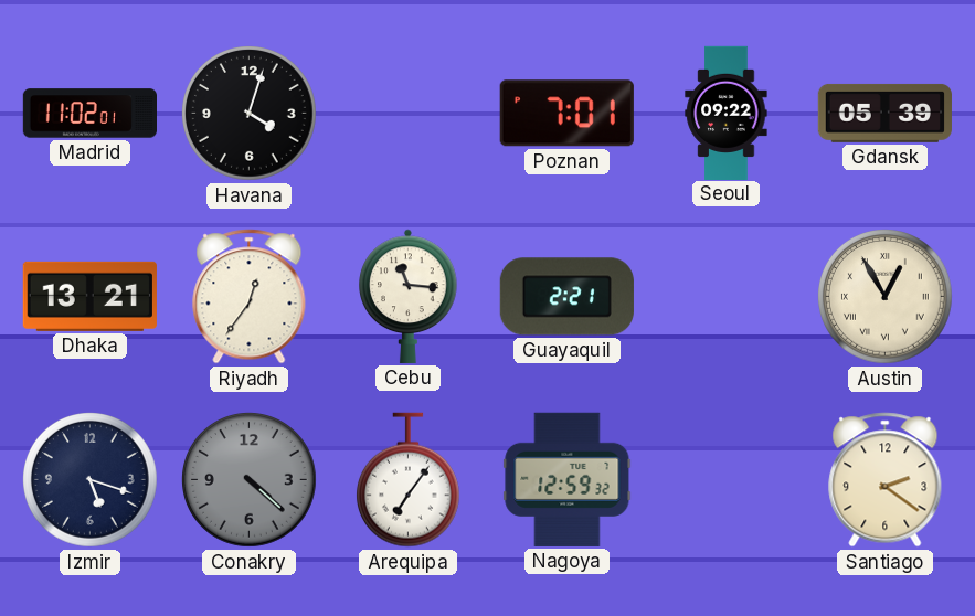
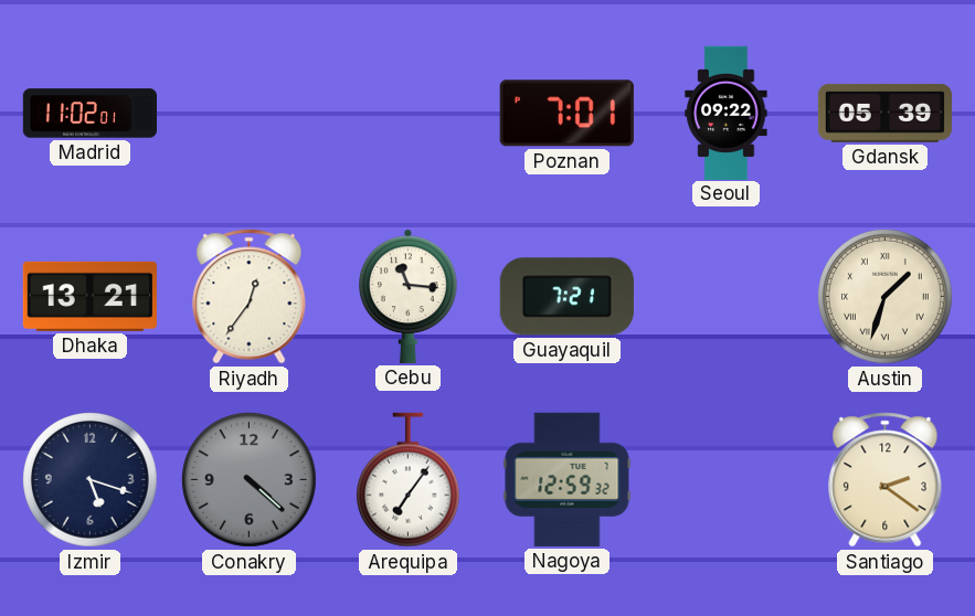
Havana: 4:03 -> none
Guayaquil: 2:21 -> 7:21
Austin: 12:55 -> 1:33
